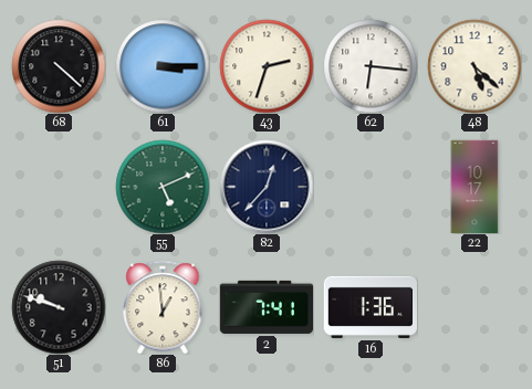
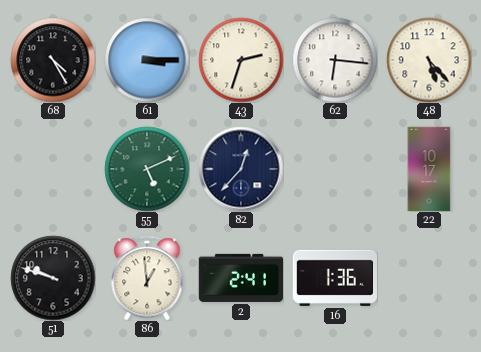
68: 4:22 -> 4:25
48: 5:22 -> 5:23
2: 7:41 -> 2:41
